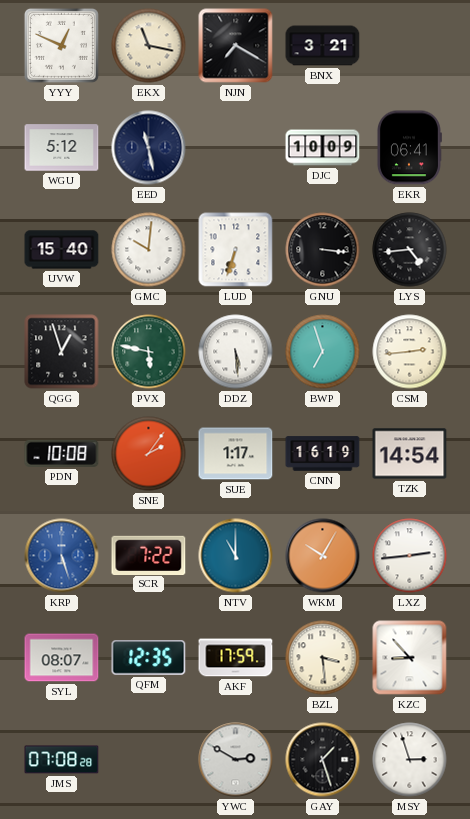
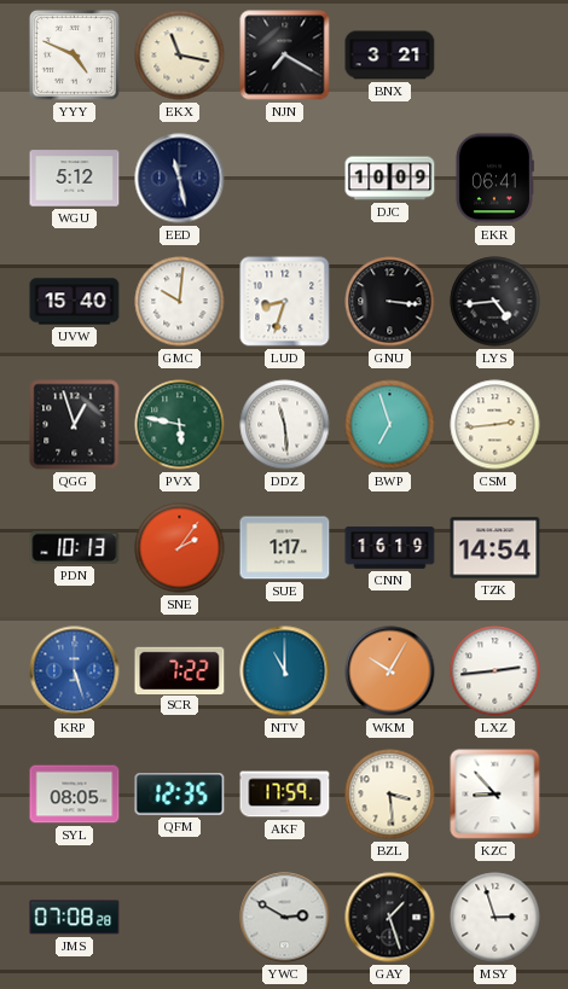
YYY: 12:49 -> 4:49
LUD: 6:33 -> 8:33
DDZ: 5:29 -> 11:29
PDN: 10:08 -> 10:13
SYL: 08:07 -> 08:05
